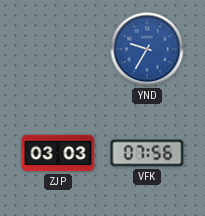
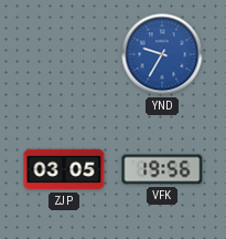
ZJP: 03:03 -> 03:05
VFK: 07:56 -> 19:56
